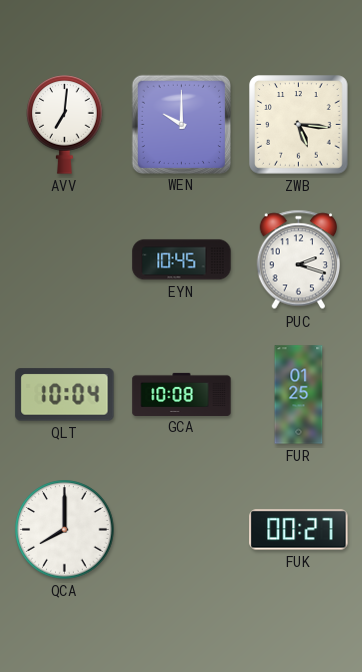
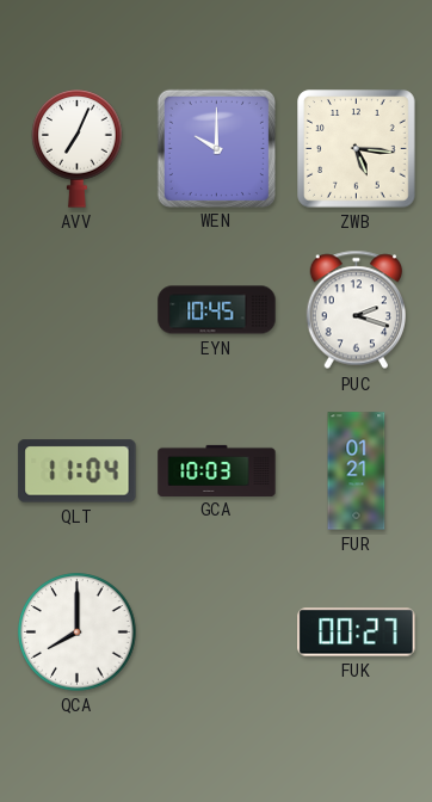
AVV: 7:01 -> 7:04
QLT: 10:04 -> 11:04
GCA: 10:08 -> 10:03
FUR: 01:25 -> 01:21
